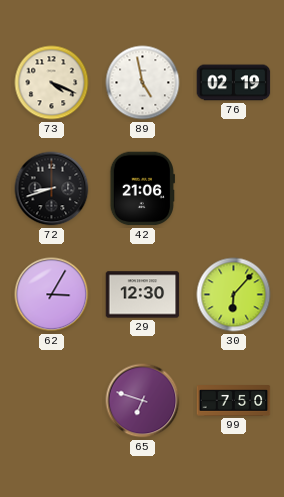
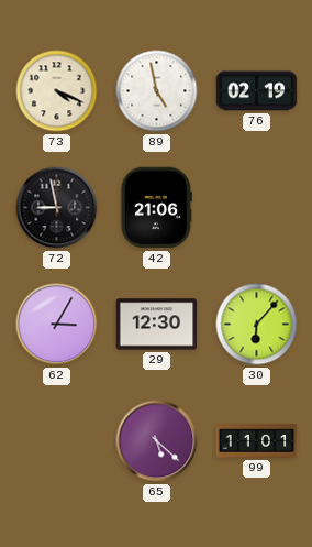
72: 8:42 -> 8:58
65: 6:48 -> 5:22
99: 7:50 -> 11:01
